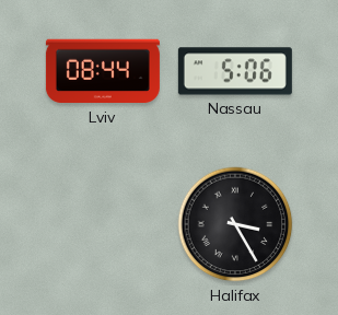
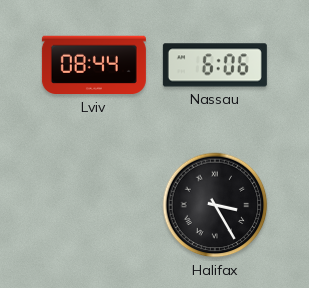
Nassau: 5:06 -> 6:06
